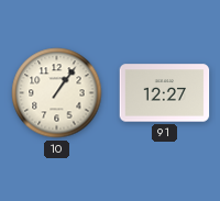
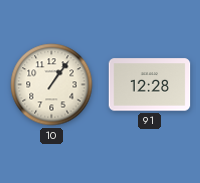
91: 12:27 -> 12:28
